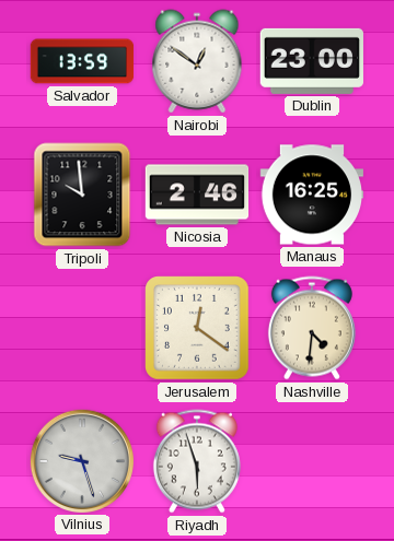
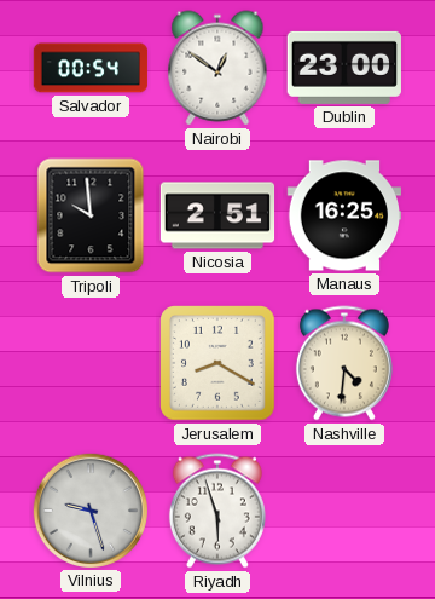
Salvador: 13:59 -> 00:54
Nicosia: 2:46 -> 2:51
Jerusalem: 12:21 -> 8:20
